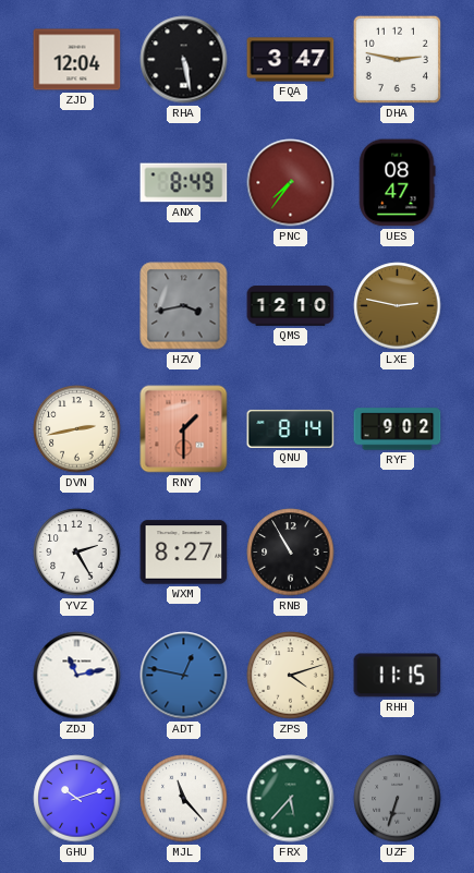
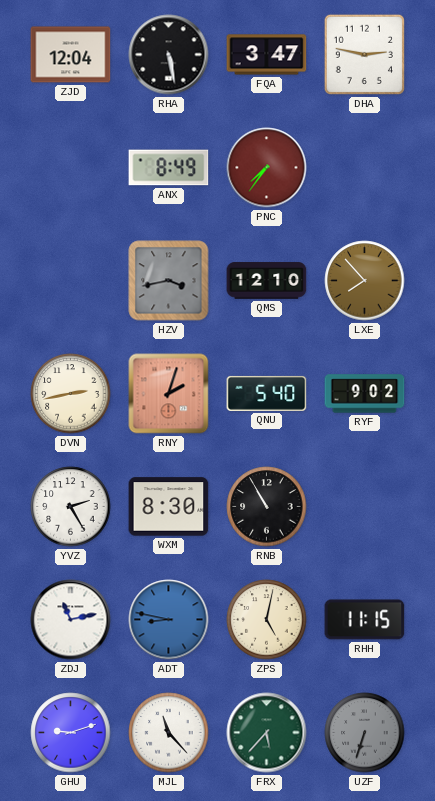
UES: 08:47 -> none
LXE: 2:47 -> 7:53
RNY: 1:30 -> 2:03
QNU: 8:14 -> 5:40
WXM: 8:27 -> 8:30
ADT: 12:47 -> 8:47
ZPS: 4:12 -> 5:02
GHU: 10:12 -> 9:12
